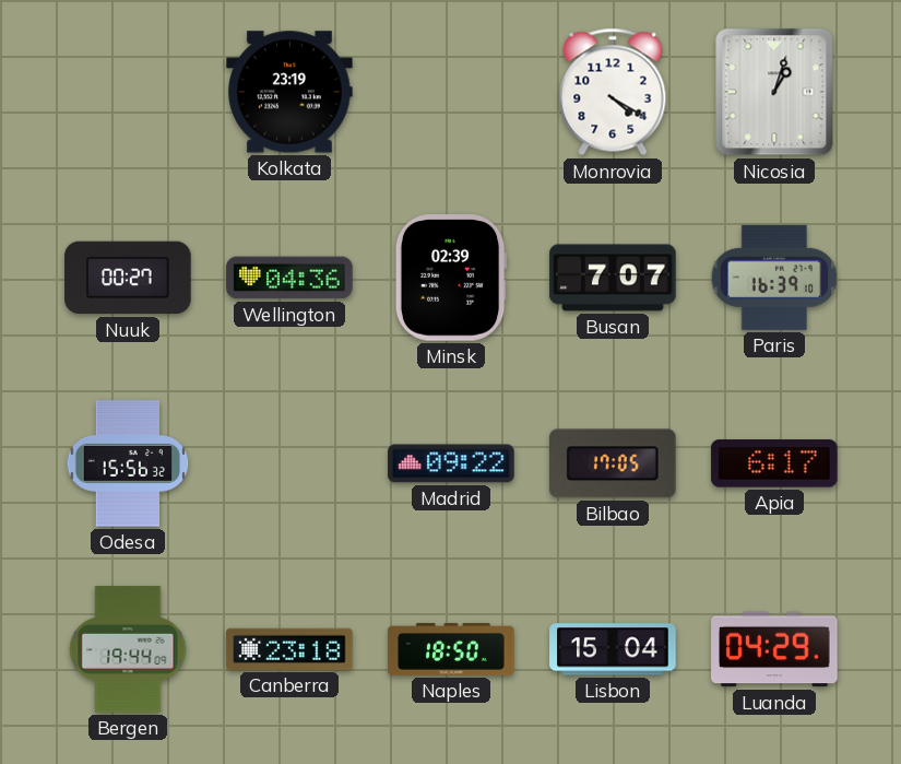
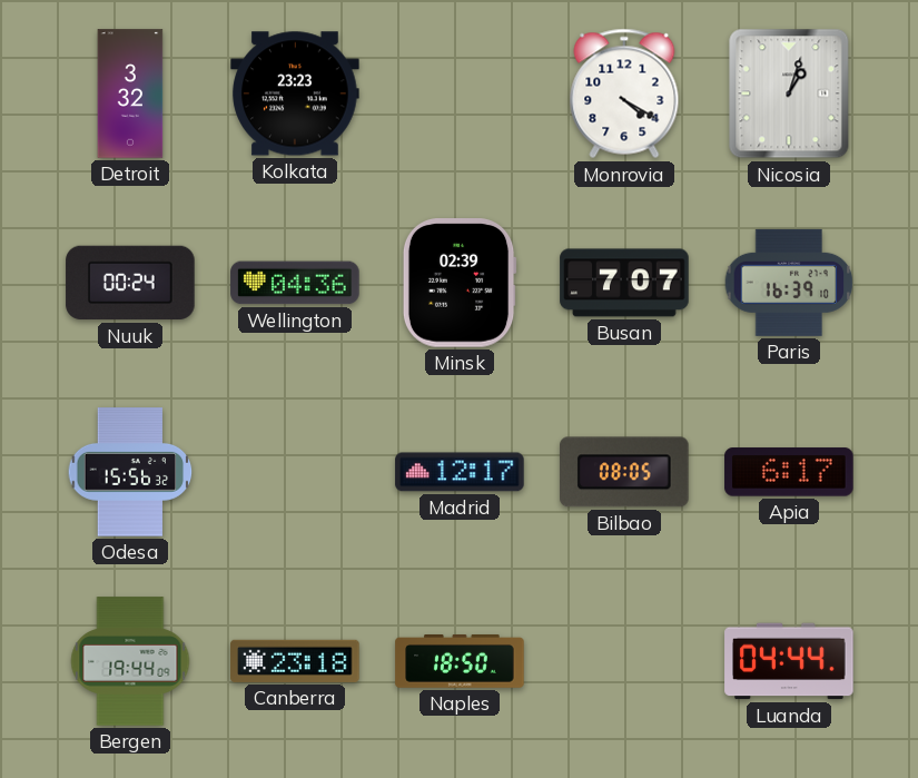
Detroit: none -> 3:32
Kolkata: 23:19 -> 23:23
Nuuk: 00:27 -> 00:24
Madrid: 09:22 -> 12:17
Bilbao: 17:05 -> 08:05
Lisbon: 15:04 -> none
Luanda: 04:29 -> 04:44
